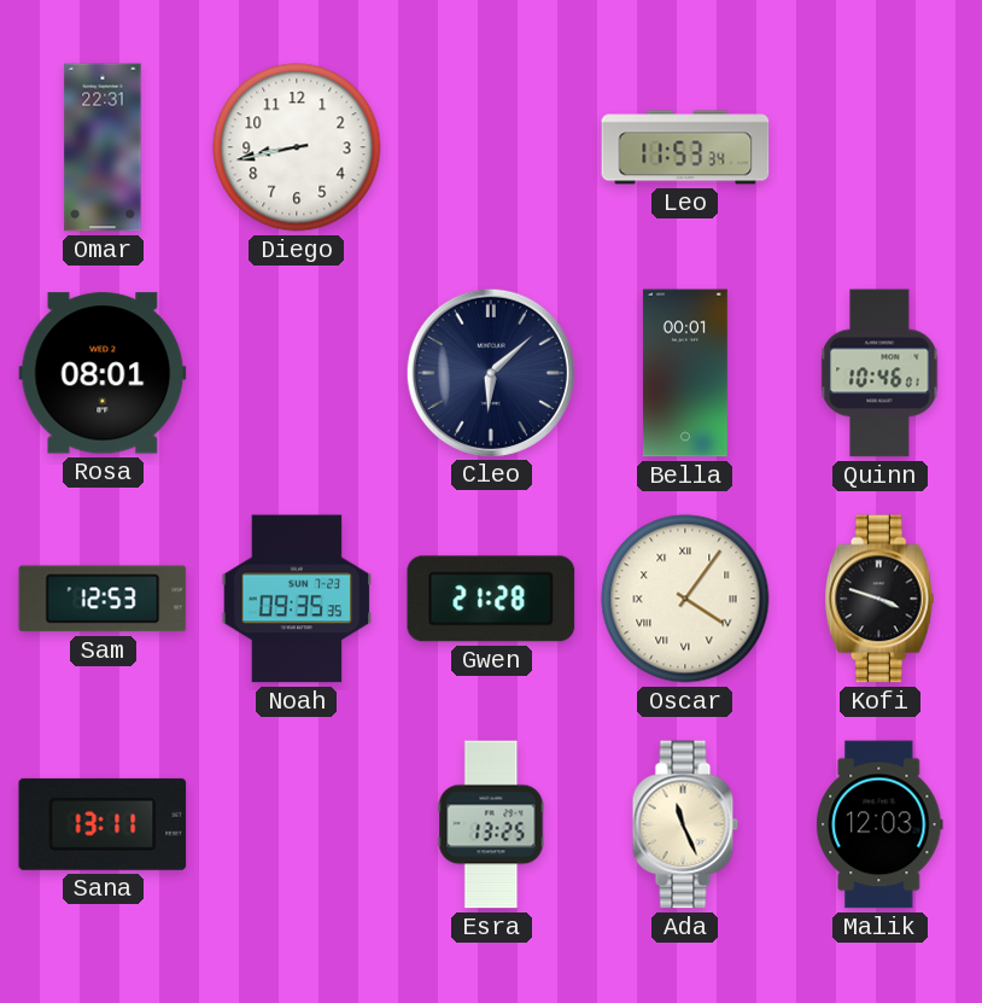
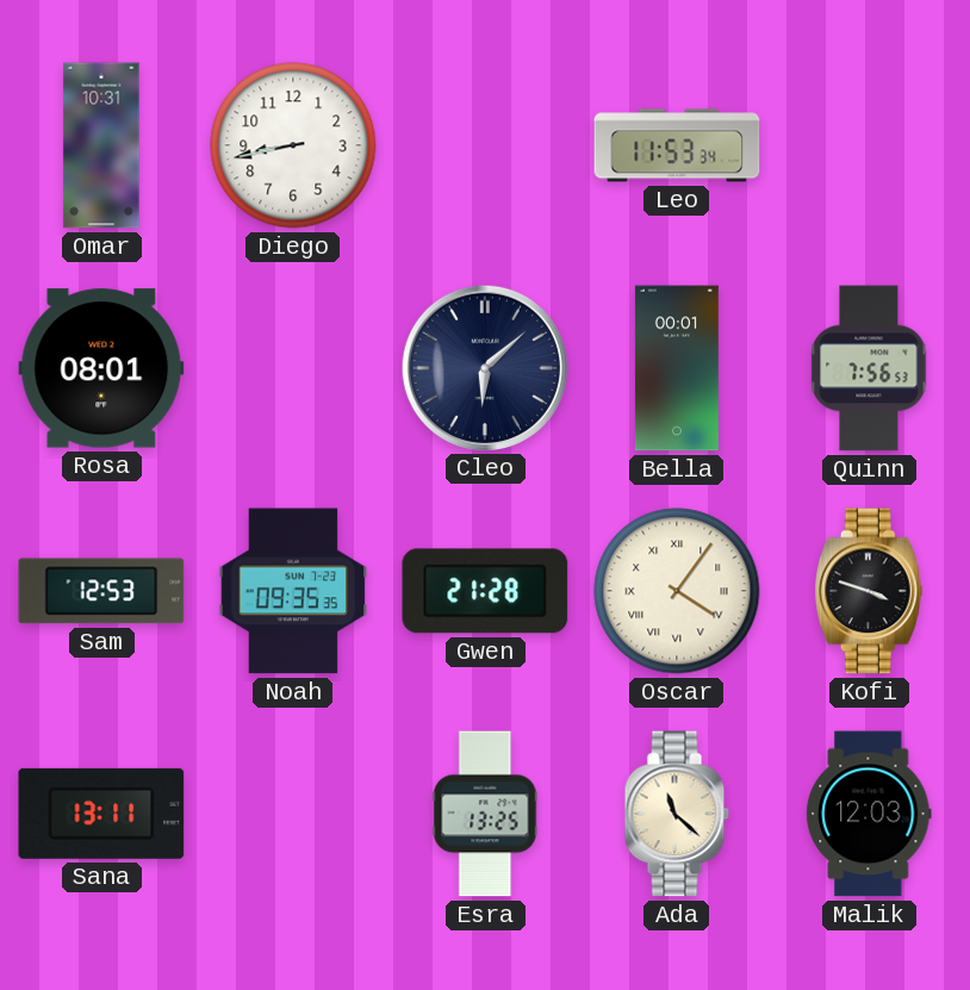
Omar: 22:31 -> 10:31
Quinn: 10:46 -> 7:56
Ada: 11:26 -> 11:22
